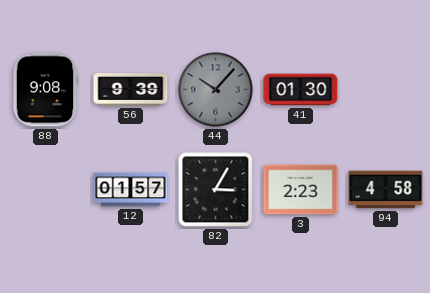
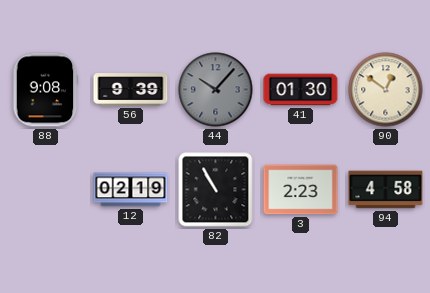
90: none -> 12:51
12: 01:57 -> 02:19
82: 3:05 -> 10:55
